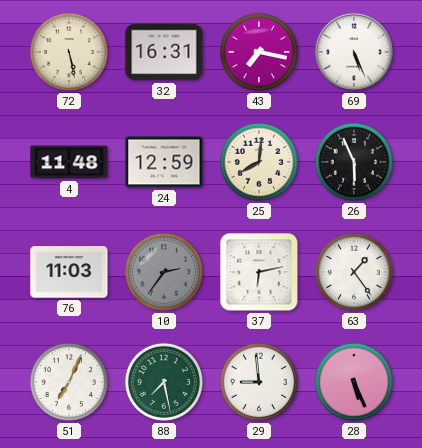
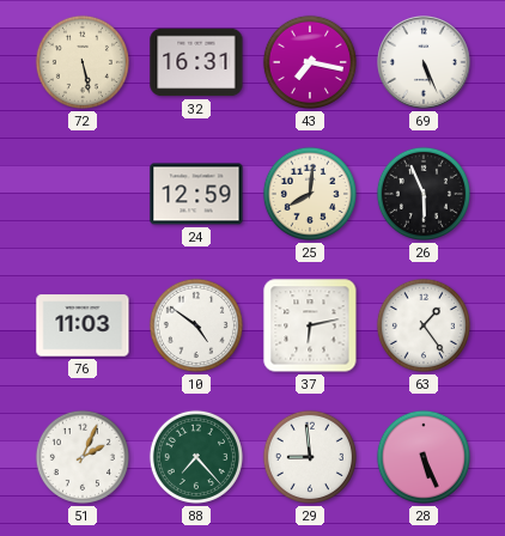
4: 11:48 -> none
10: 2:36 -> 4:51
10 dial: grey -> white
51: 7:04 -> 2:04
88: 7:28 -> 7:23
